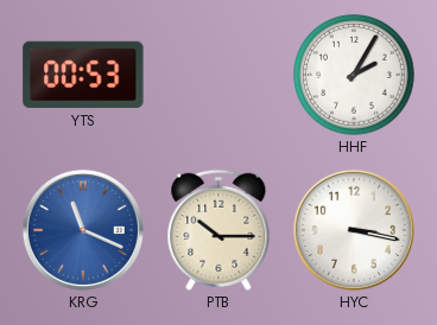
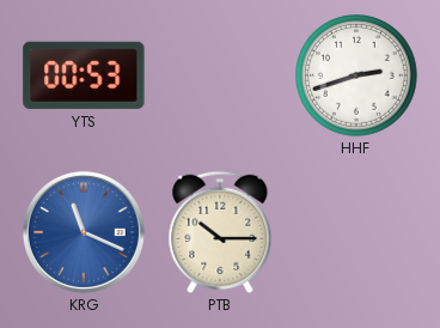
HHF: 2:05 -> 2:42
HYC: 3:17 -> none
